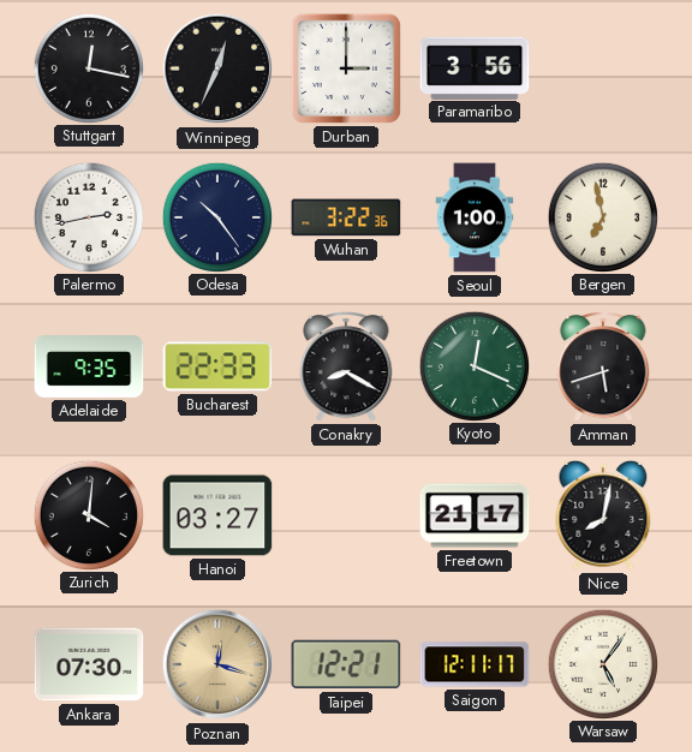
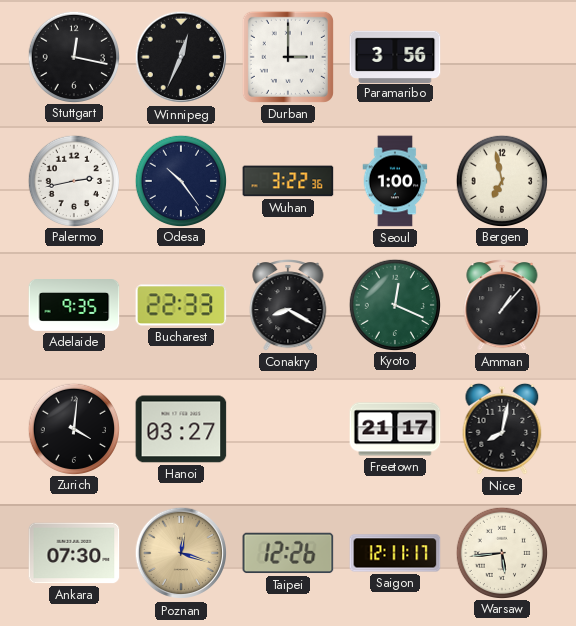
Amman: 5:42 -> 1:07
Taipei: 12:21 -> 12:26
Warsaw: 5:06 -> 5:44
